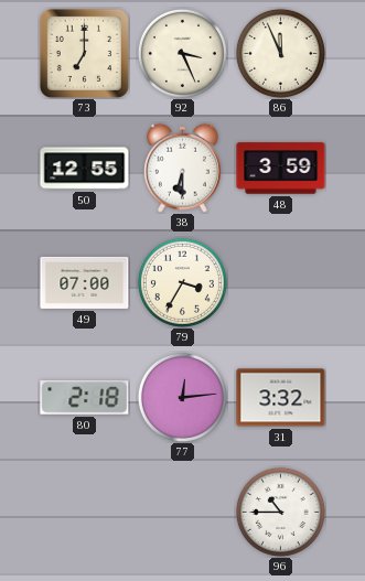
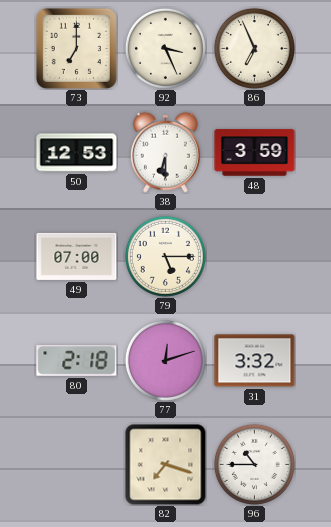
86: 11:56 -> 6:56
50: 12:55 -> 12:53
79: 3:35 -> 5:15
77: 12:14 -> 12:12
82: none -> 7:18
